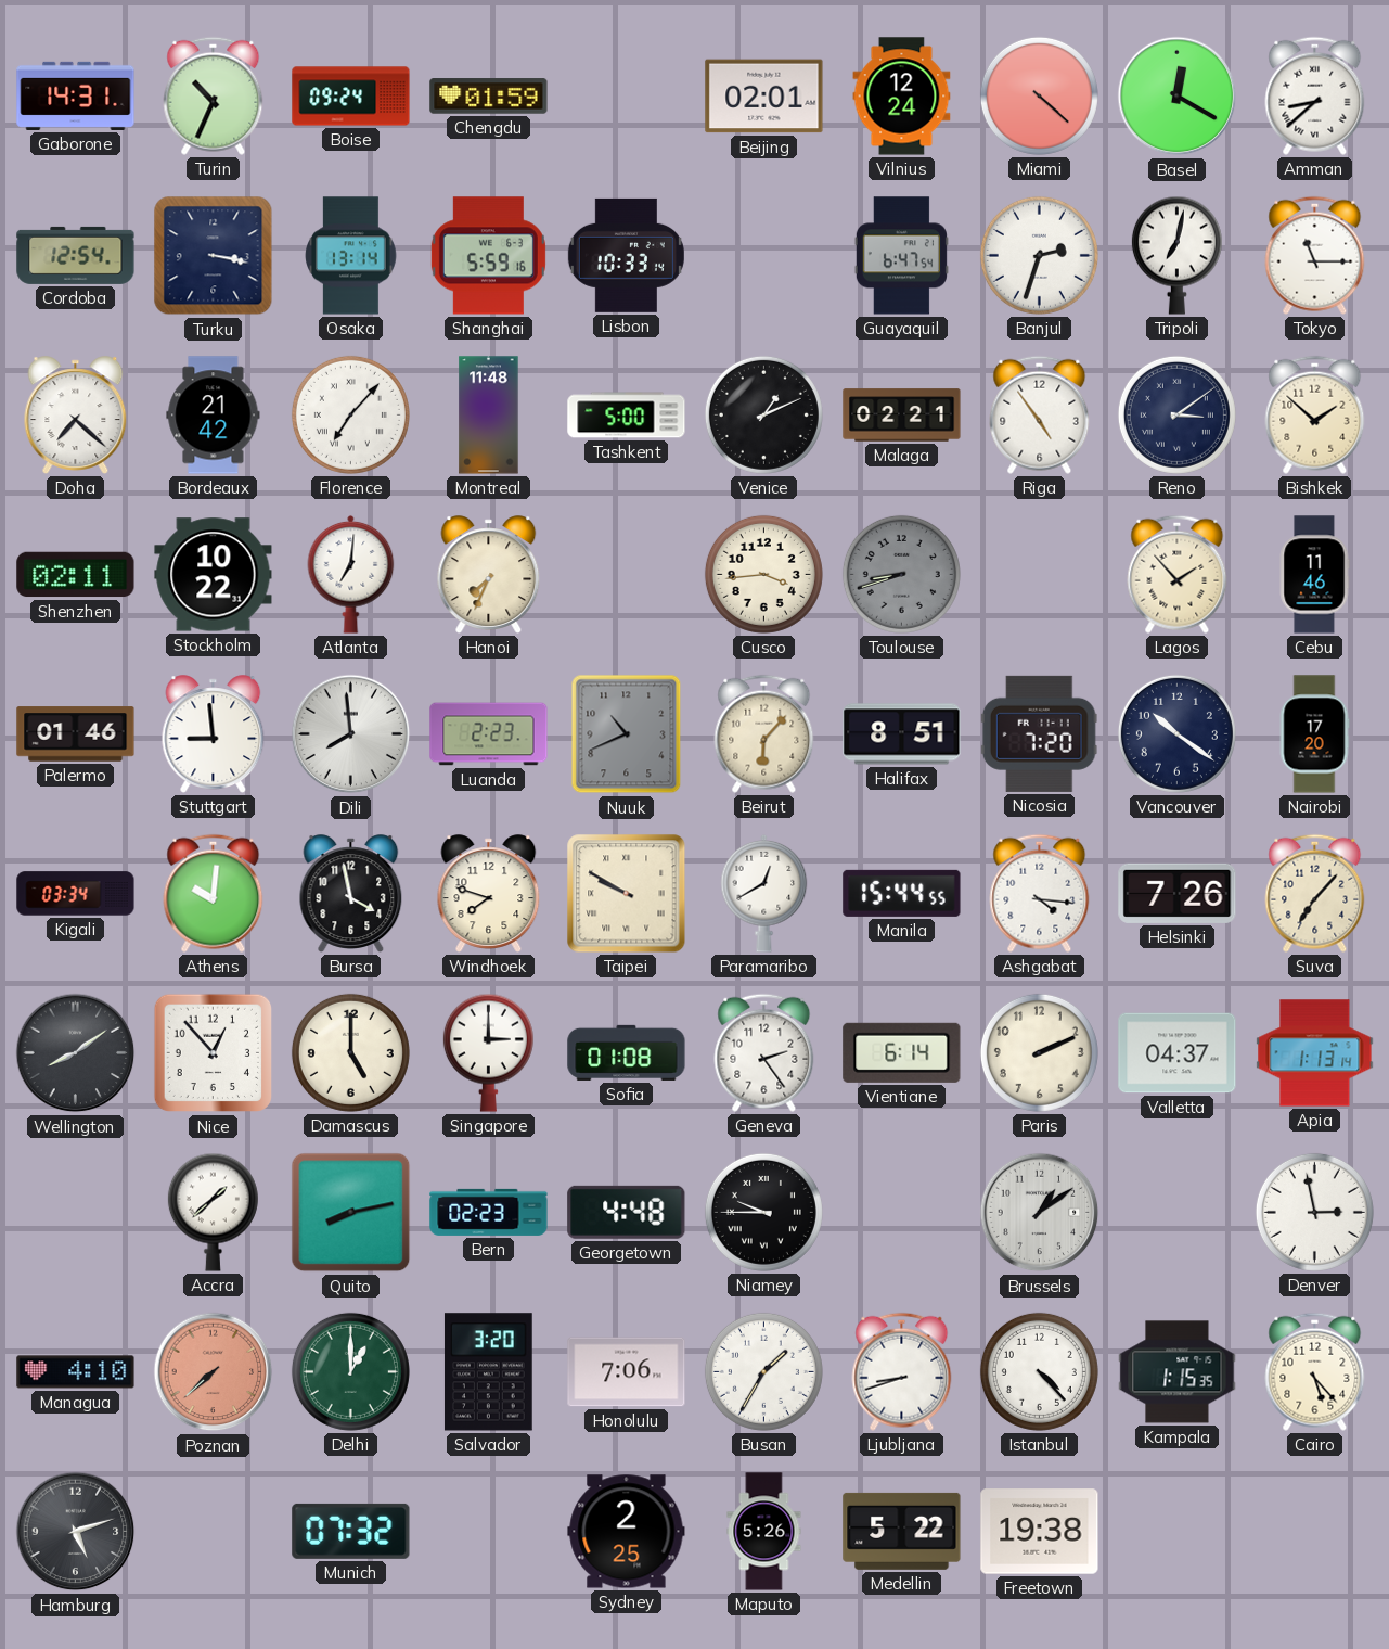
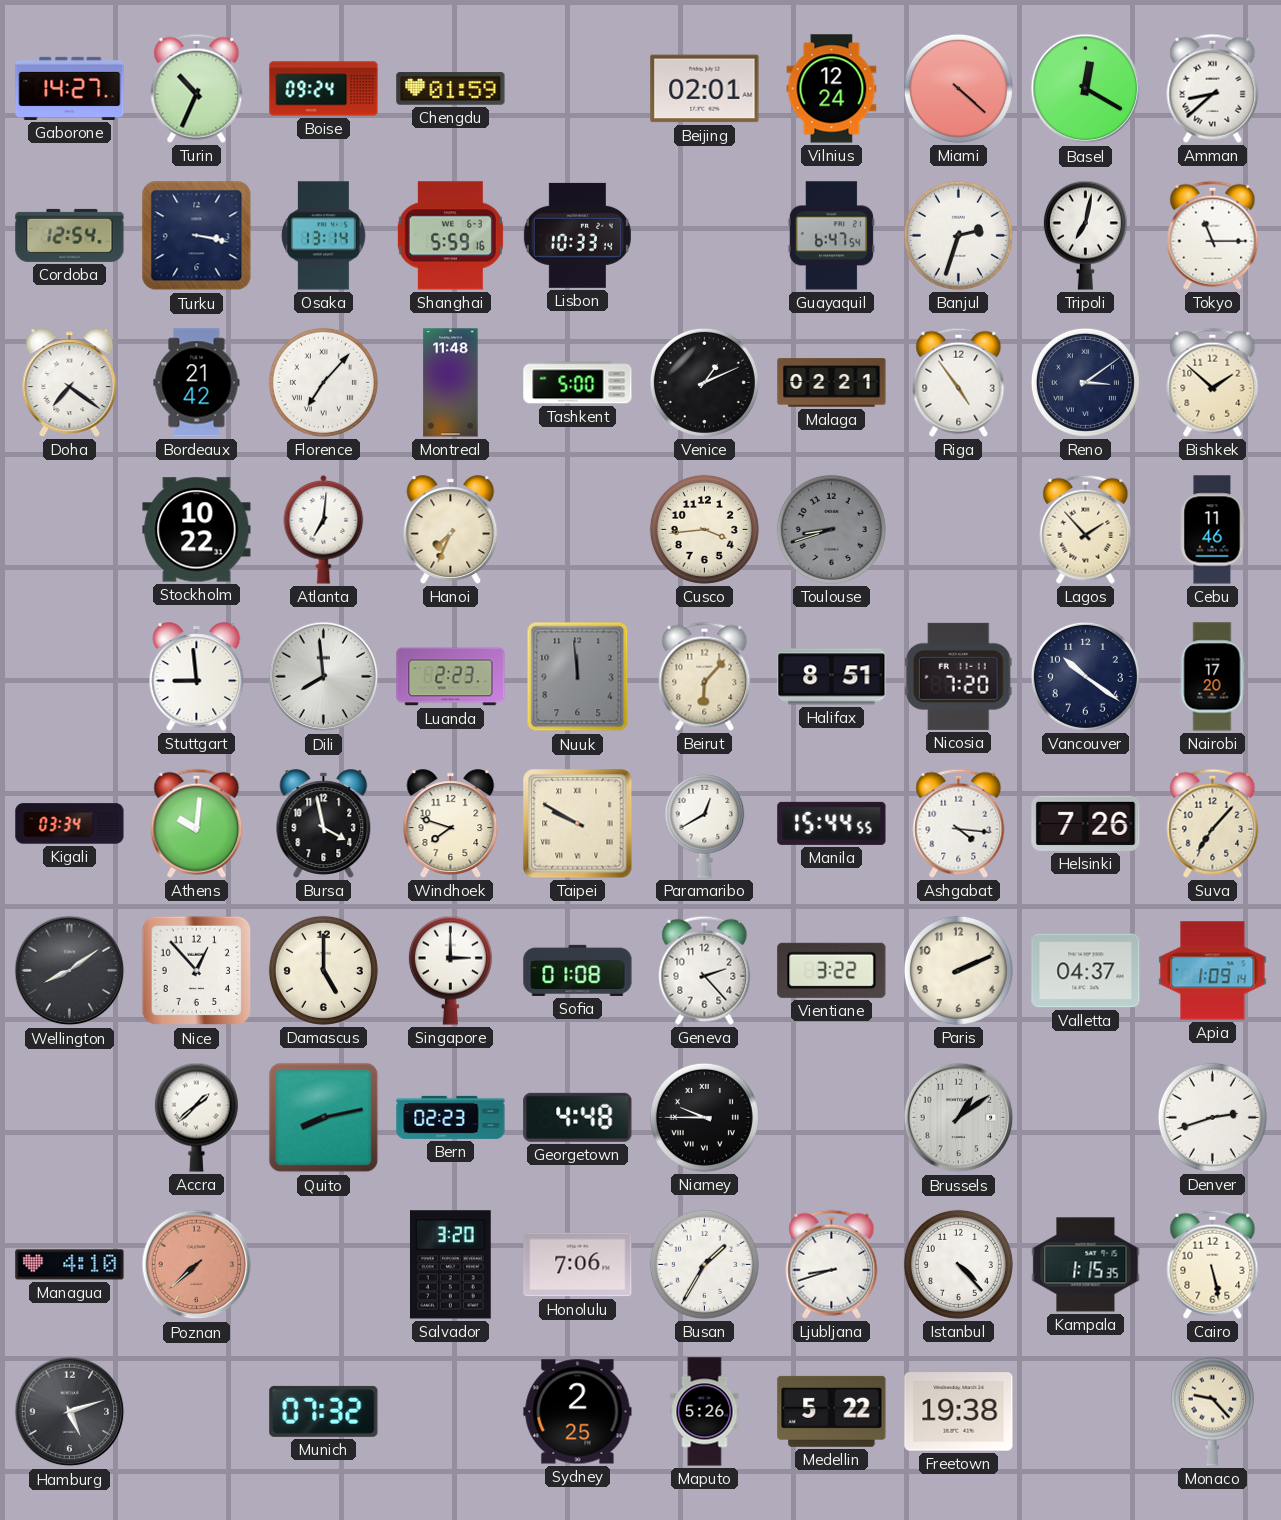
Gaborone: 14:31 -> 14:27
Doha: 7:22 -> 7:21
Shenzhen: 02:11 -> none
Palermo: 01:46 -> none
Nuuk: 10:41 -> 11:59
Geneva: 2:24 -> 2:23
Vientiane: 6:14 -> 3:22
Apia: 1:13 -> 1:09
Denver: 2:58 -> 2:42
Delhi: 1:00 -> none
Cairo: 5:23 -> 5:28
Monaco: none -> 9:23
